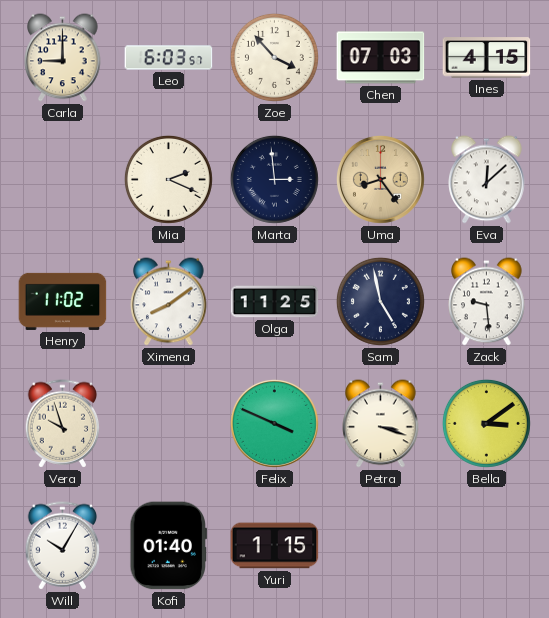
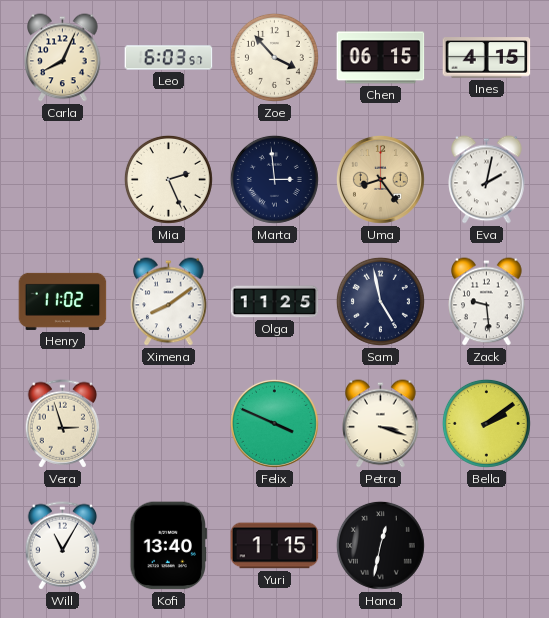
Carla: 9:00 -> 8:04
Chen: 07:03 -> 06:15
Mia: 2:19 -> 2:26
Eva: 12:08 -> 2:02
Vera: 9:57 -> 2:57
Bella: 3:09 -> 2:09
Will: 10:05 -> 11:05
Kofi: 01:40 -> 13:40
Hana: none -> 12:32
